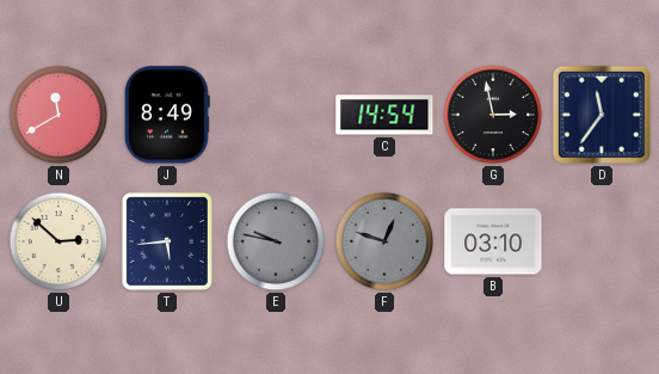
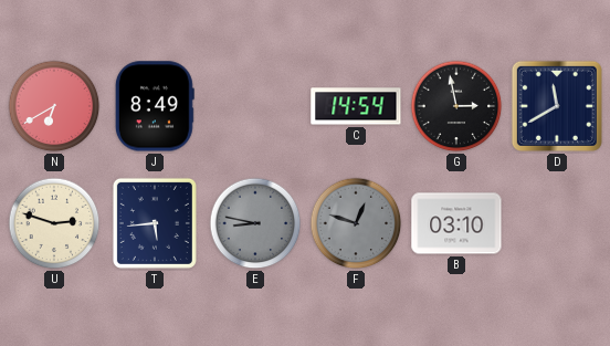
N: 11:40 -> 6:40
D: 11:36 -> 11:40
U: 2:52 -> 2:48
E: 9:47 -> 8:47
